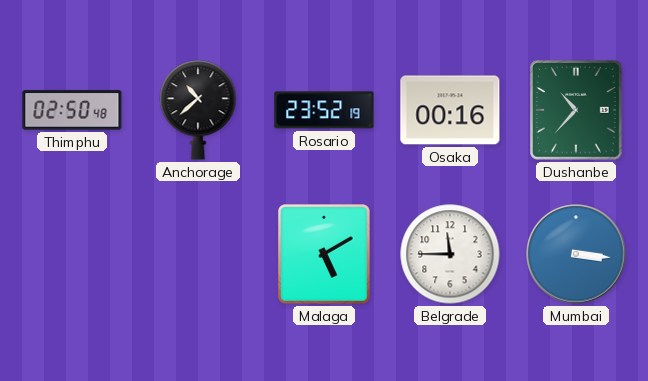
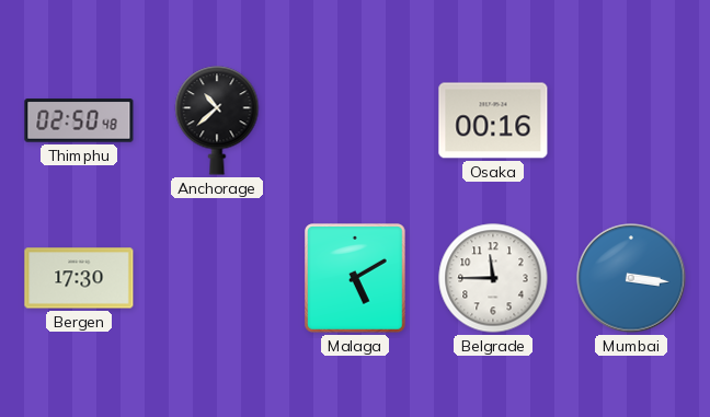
Rosario: 23:52 -> none
Dushanbe: 10:37 -> none
Bergen: none -> 17:30
